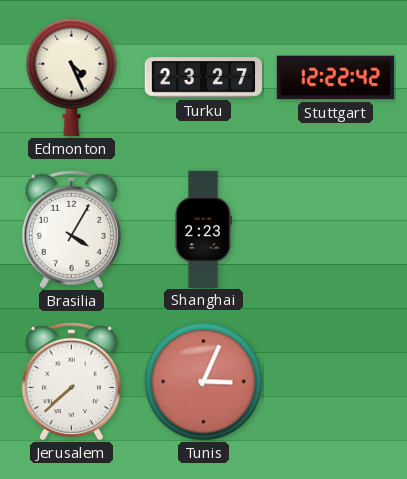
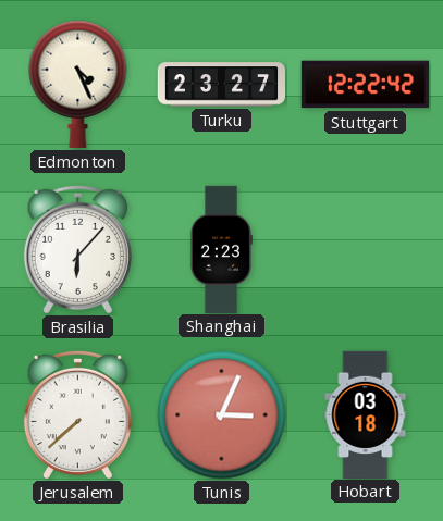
Brasilia: 4:05 -> 6:07
Hobart: none -> 03:18
